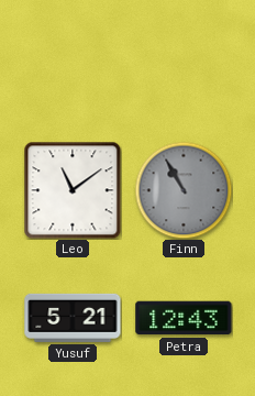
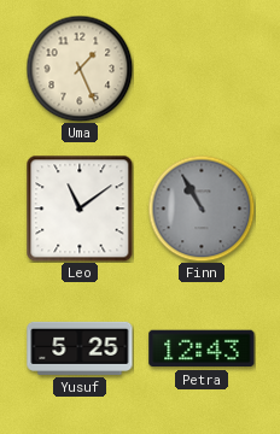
Uma: none -> 1:26
Yusuf: 5:21 -> 5:25
